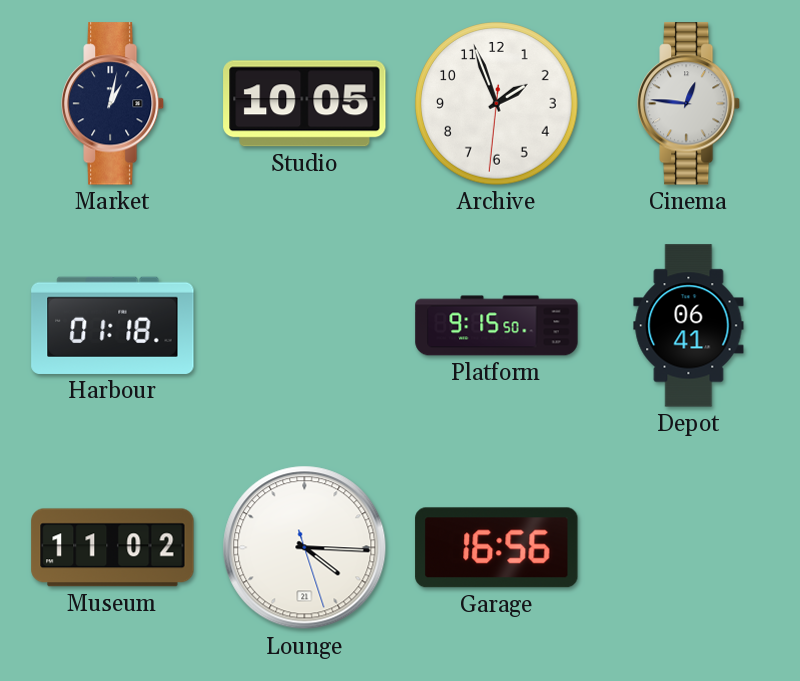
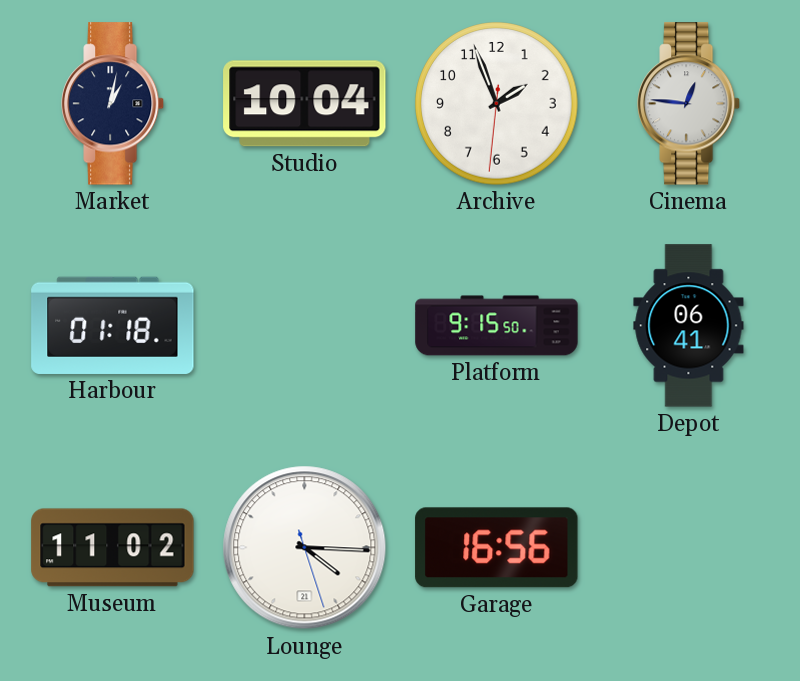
Studio: 10:05 -> 10:04
